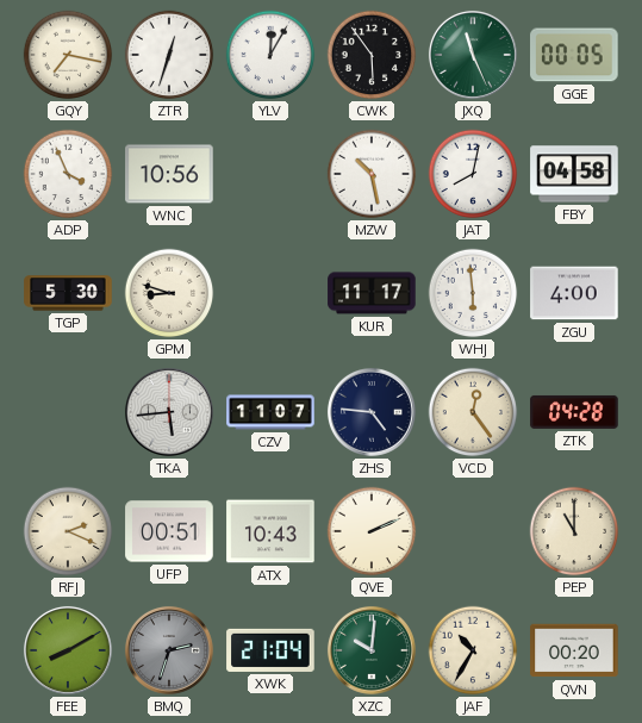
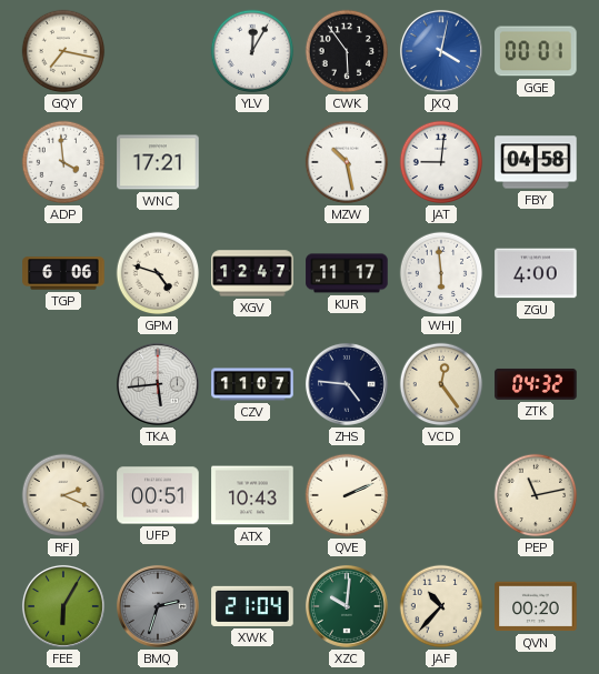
ZTR: 12:33 -> none
JXQ: 11:26 -> 4:02
JXQ dial: green -> blue
GGE: 00:05 -> 00:01
ADP: 3:56 -> 3:59
WNC: 10:56 -> 17:21
JAT: 8:02 -> 9:01
TGP: 5:30 -> 6:06
GPM: 8:48 -> 4:48
XGV: none -> 12:47
ZTK: 04:28 -> 04:32
PEP: 11:00 -> 11:13
FEE: 8:10 -> 6:05
JAF: 10:35 -> 10:37
